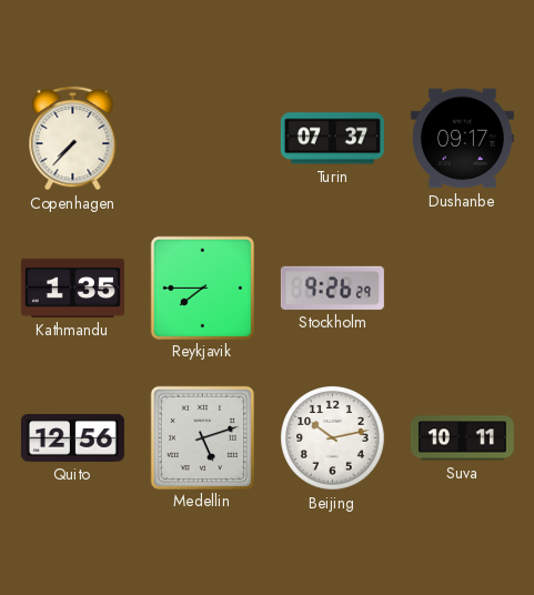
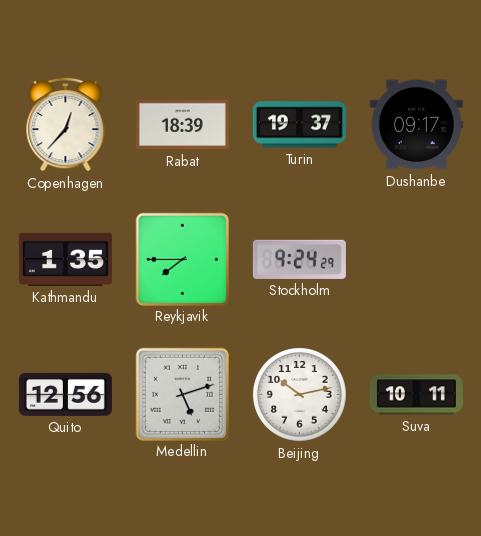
Copenhagen: 7:37 -> 12:37
Rabat: none -> 18:39
Turin: 07:37 -> 19:37
Stockholm: 9:26 -> 9:24
